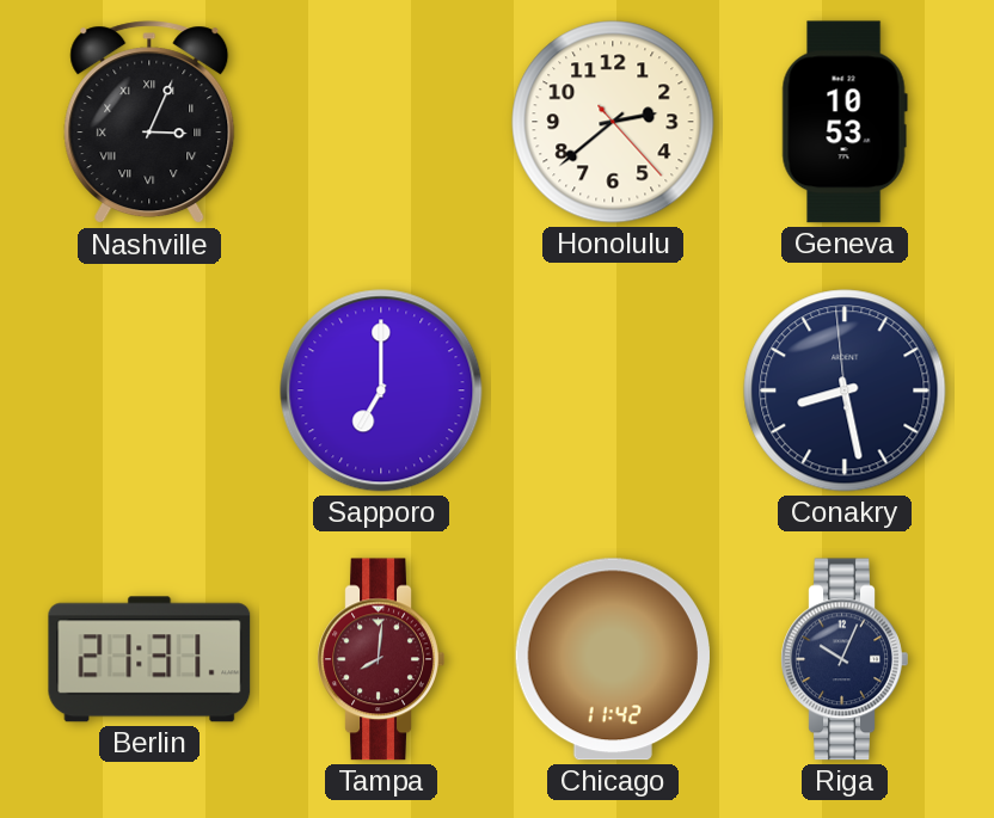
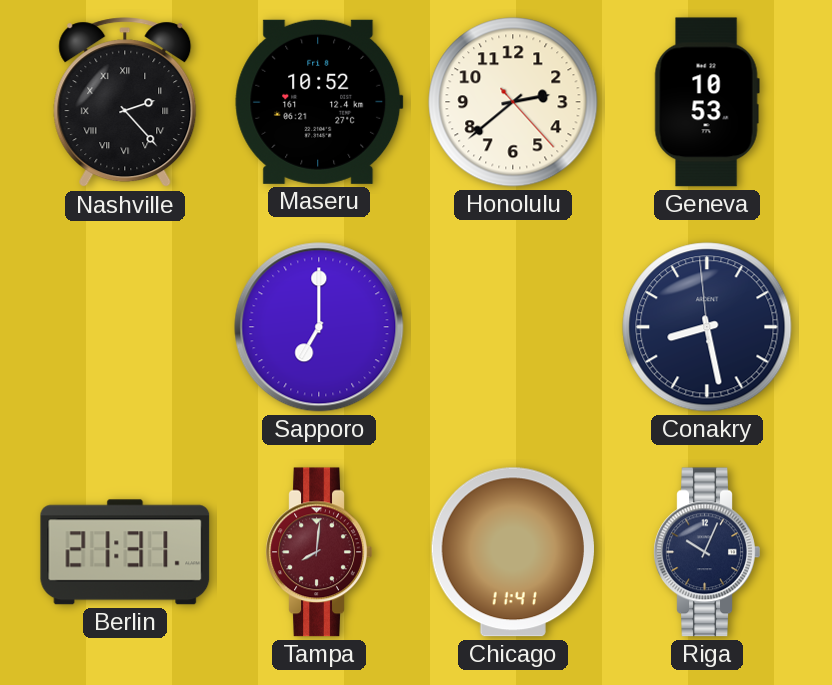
Nashville: 3:04 -> 2:23
Maseru: none -> 10:52
Chicago: 11:42 -> 11:41
